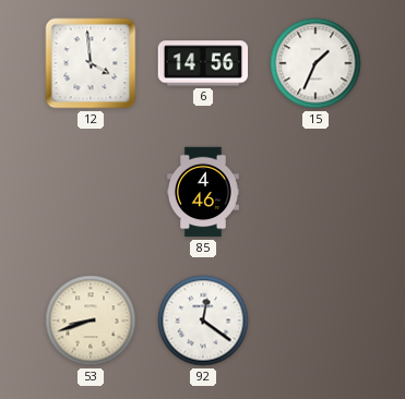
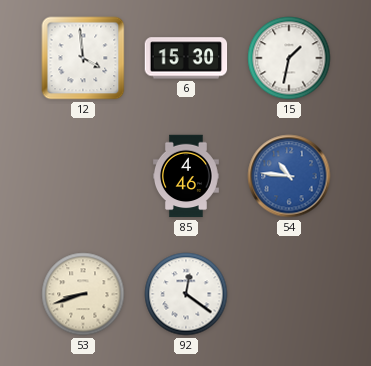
6: 14:56 -> 15:30
15: 1:34 -> 1:32
54: none -> 10:46
